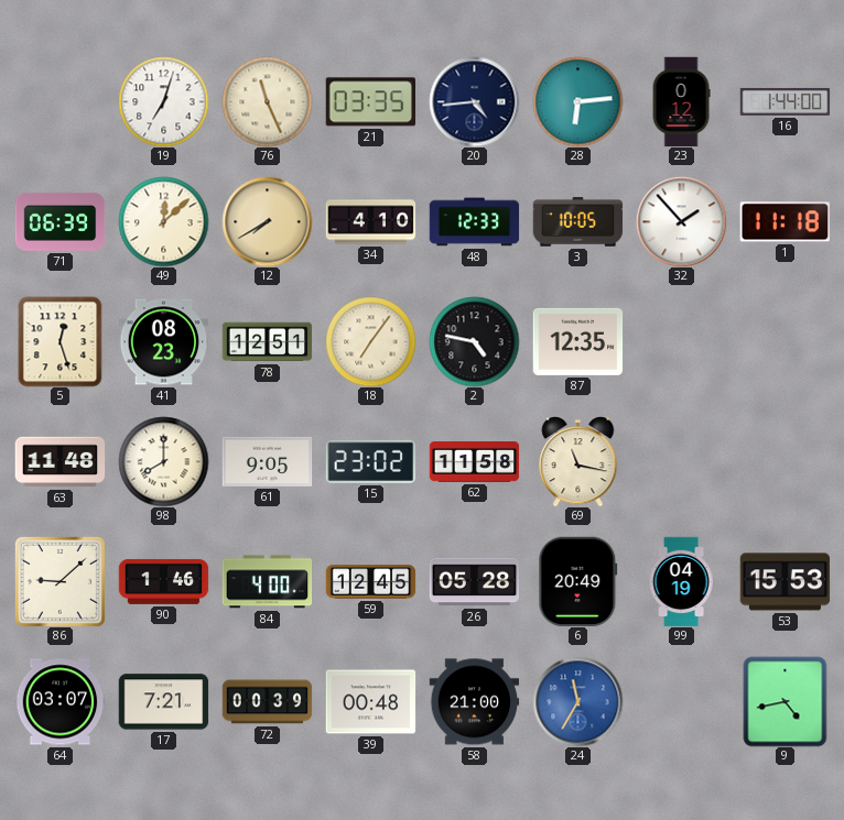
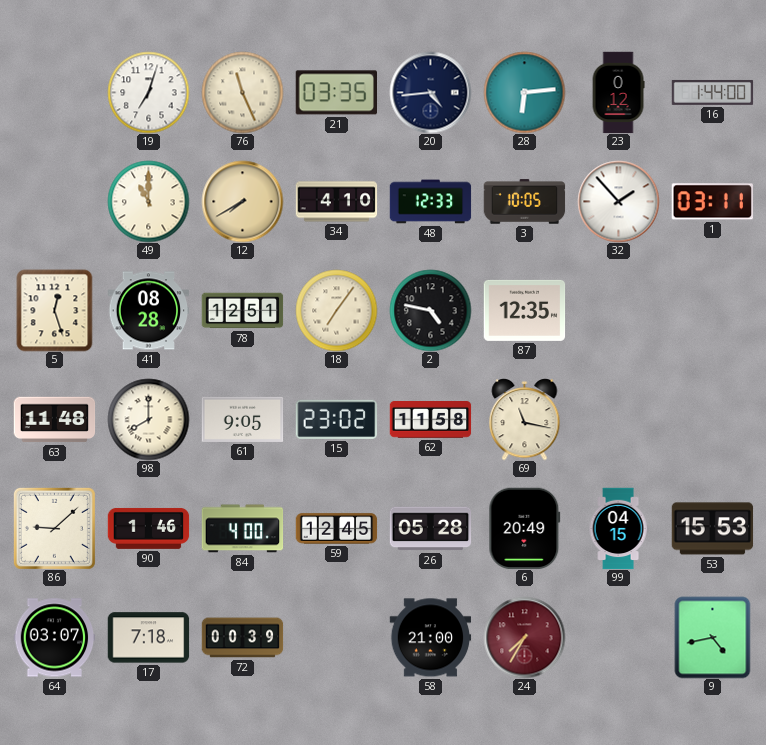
71: 06:39 -> none
49: 12:08 -> 11:00
1: 11:18 -> 03:11
41: 08:23 -> 08:28
99: 04:19 -> 04:15
17: 7:21 -> 7:18
39: 00:48 -> none
24: 11:35 -> 7:35
24 dial: blue -> burgundy
